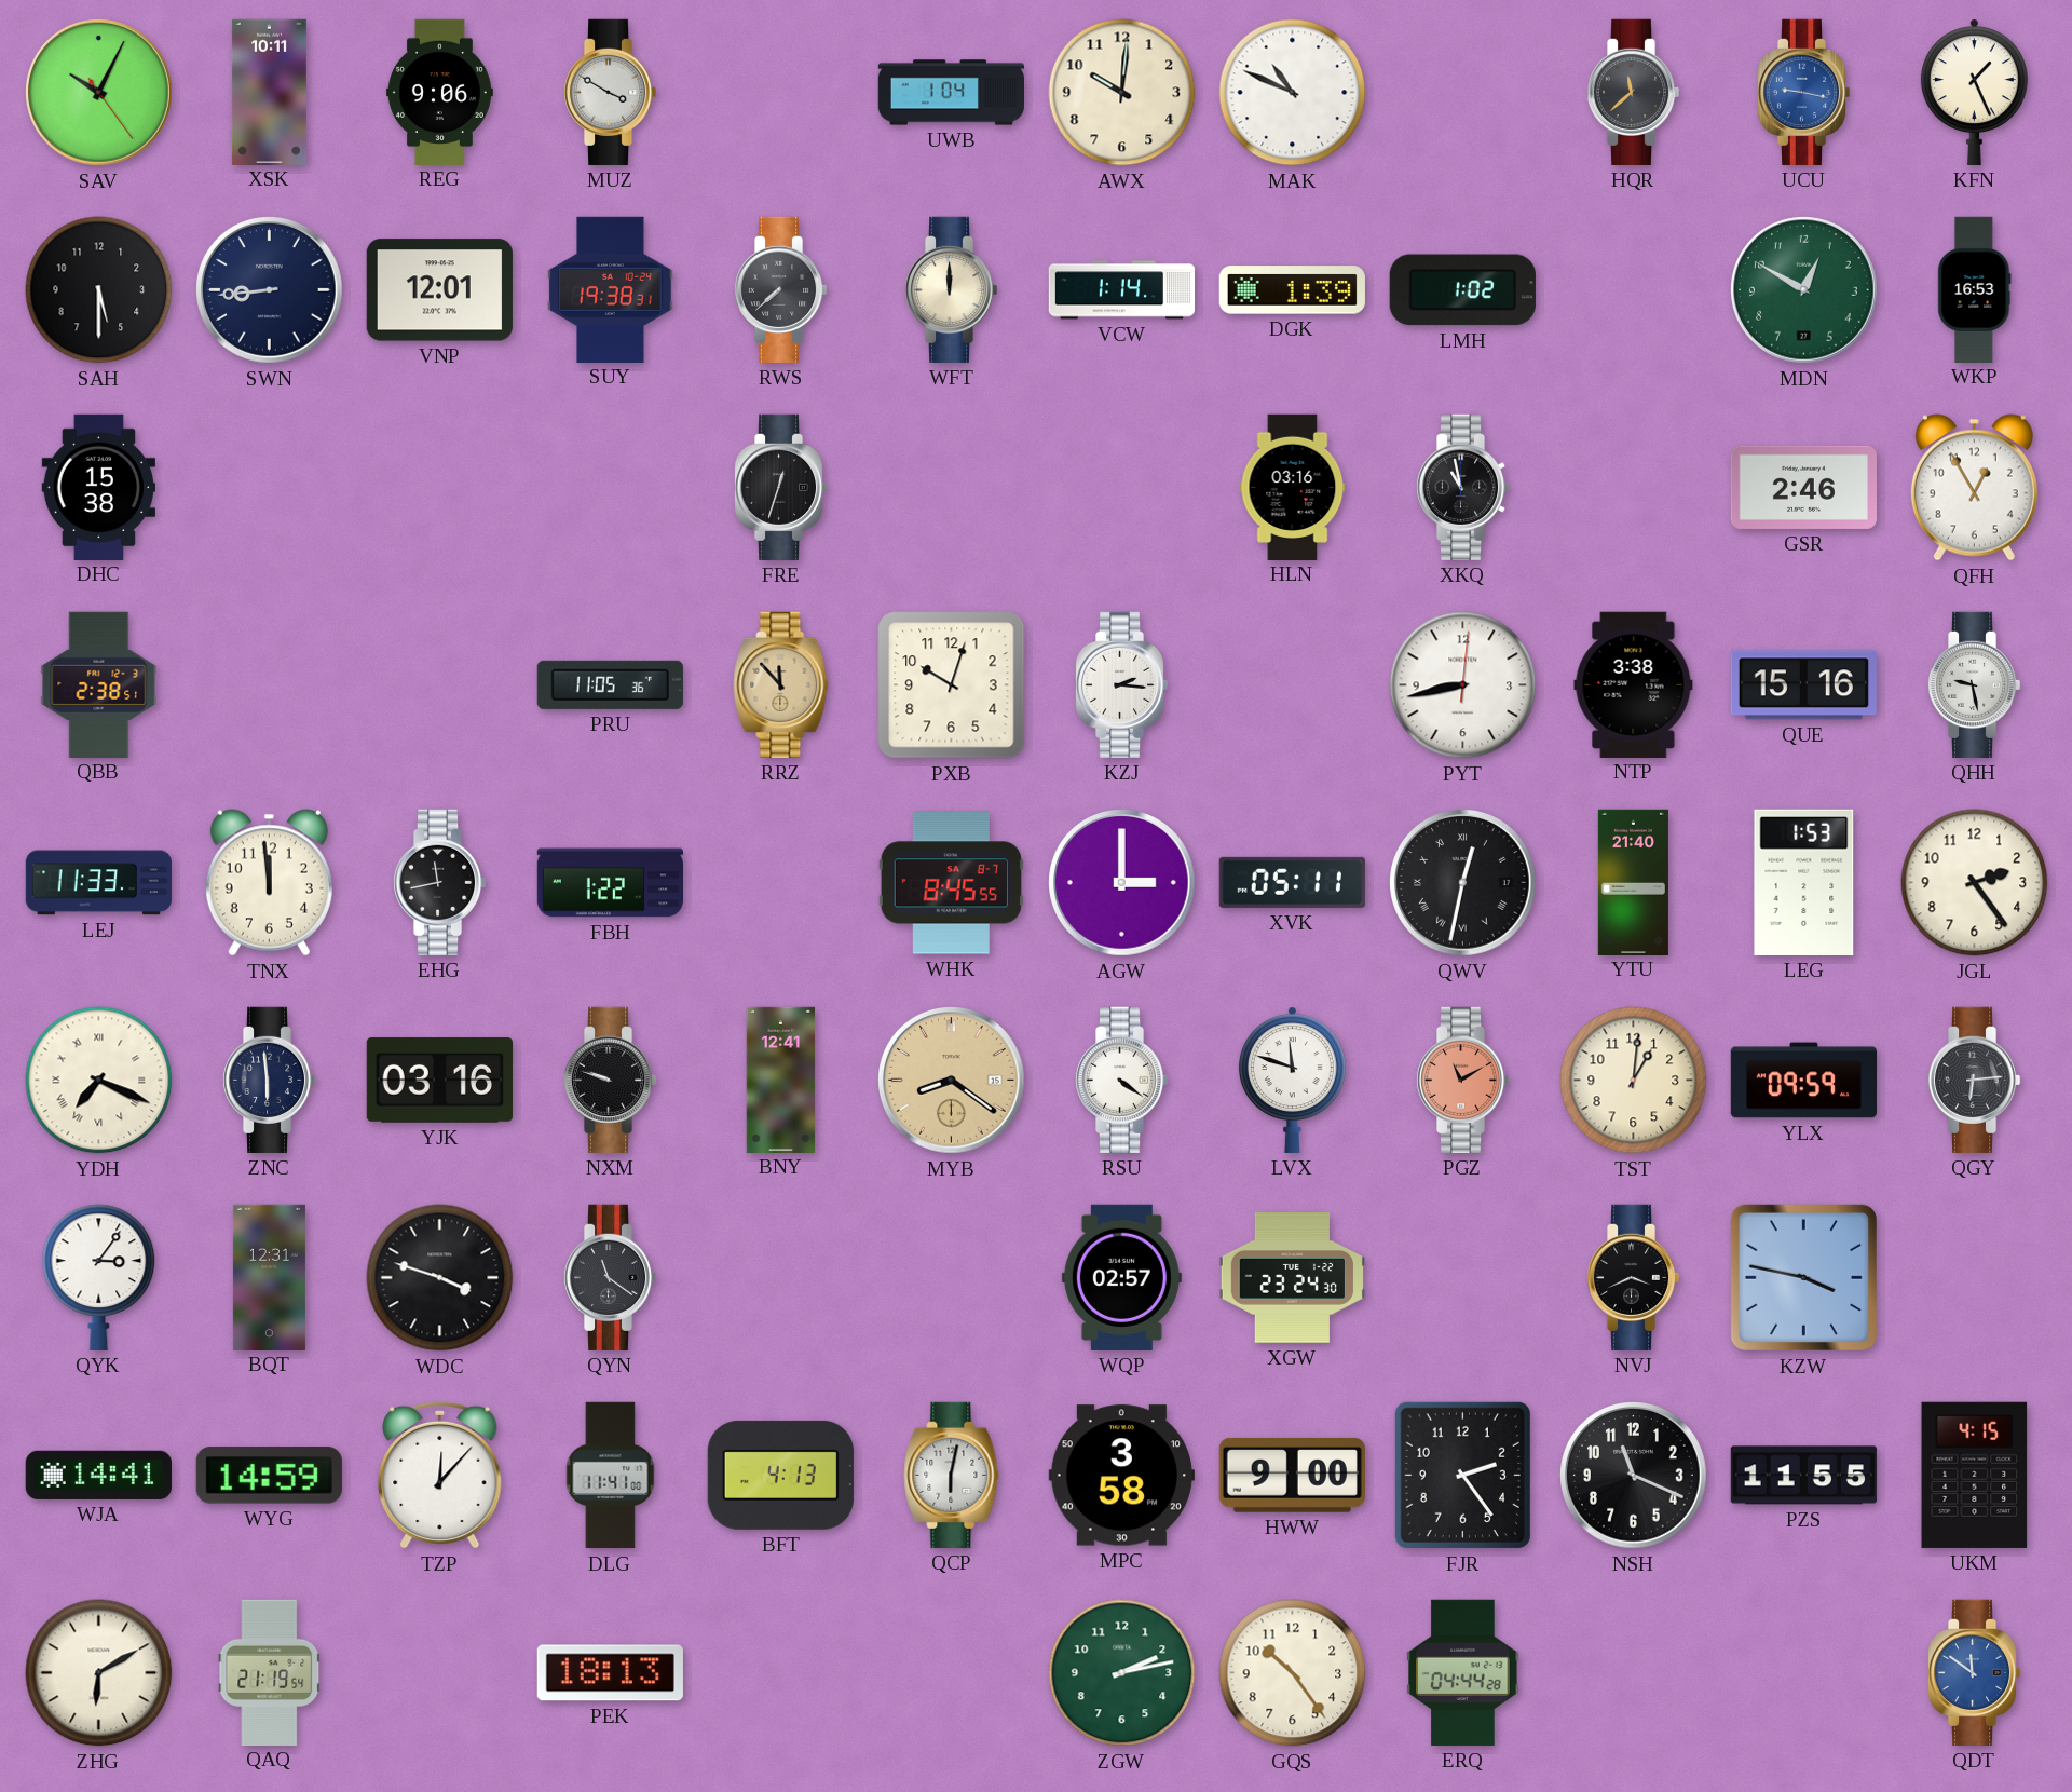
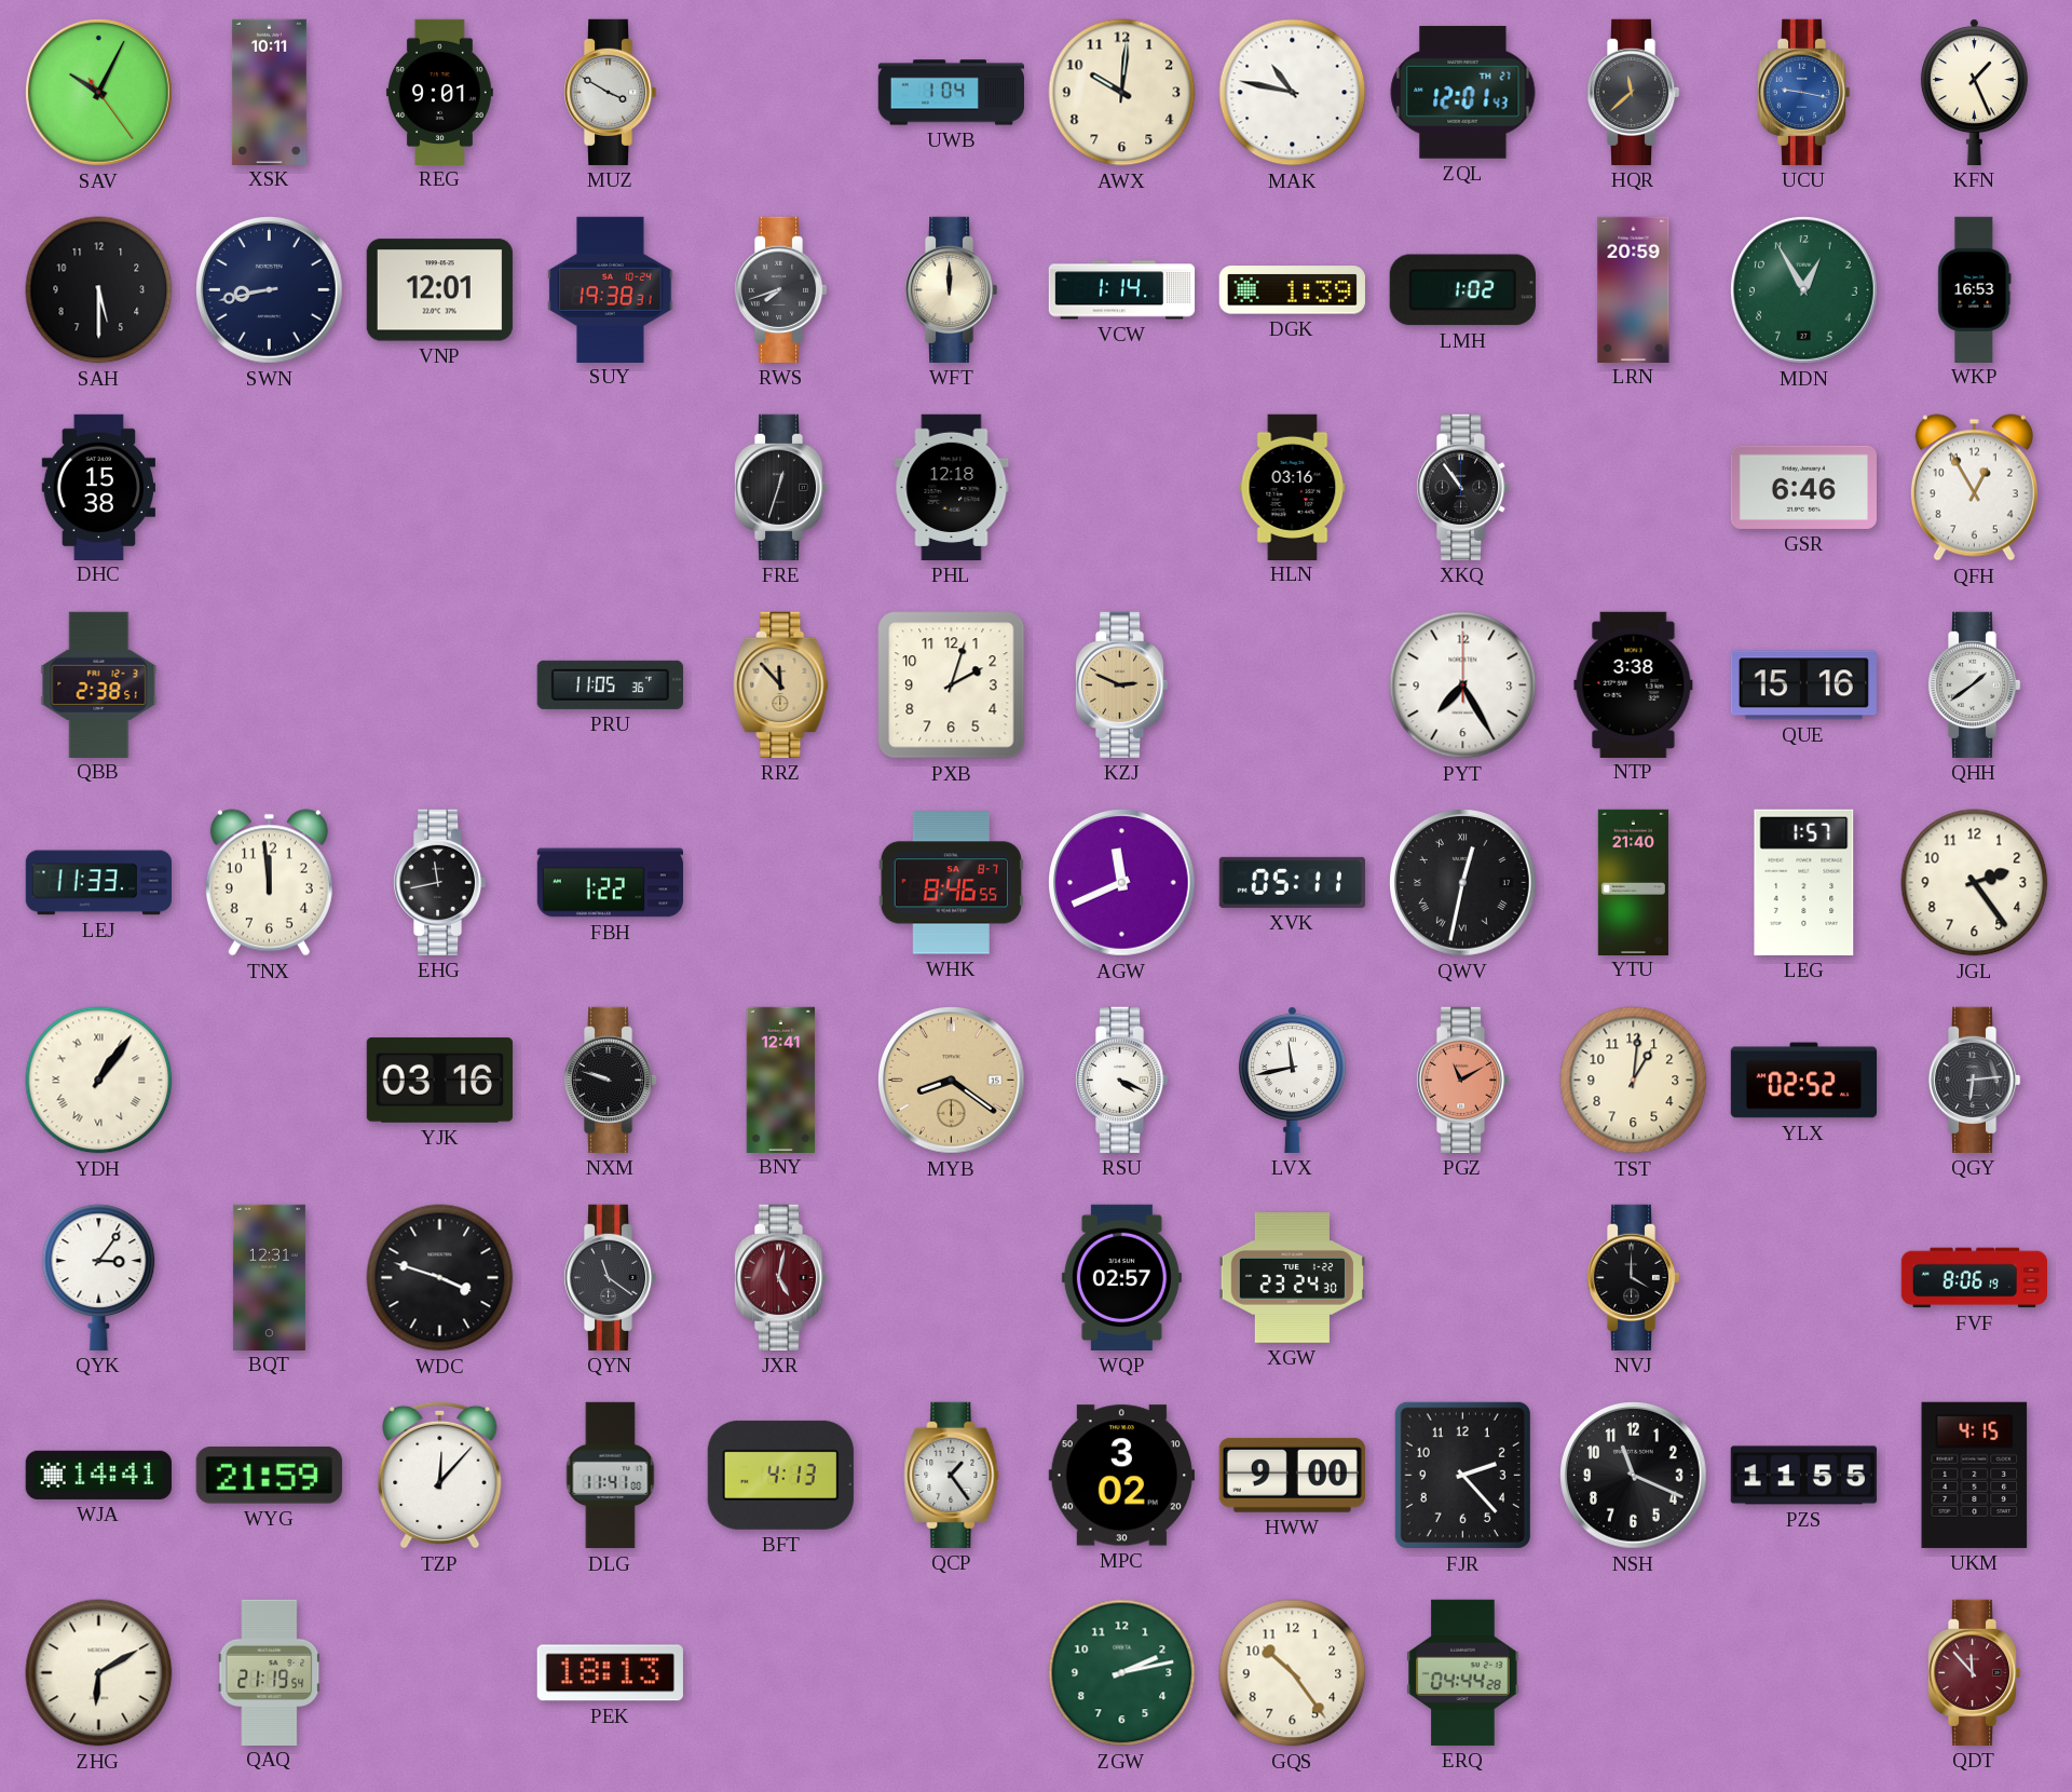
REG: 9:06 -> 9:01
MAK: 10:49 -> 10:47
ZQL: none -> 12:01
SWN: 8:44 -> 8:43
RWS: 7:38 -> 7:42
LRN: none -> 20:59
MDN: 12:50 -> 12:55
PHL: none -> 12:18
XKQ: 10:58 -> 10:54
GSR: 2:46 -> 6:46
PXB: 10:03 -> 2:03
KZJ: 2:16 -> 2:49
KZJ dial: white -> champagne
PYT: 8:43 -> 7:25
QHH: 9:28 -> 1:39
WHK: 8:45 -> 8:46
AGW: 3:00 -> 11:41
LEG: 1:53 -> 1:57
YDH: 7:19 -> 1:06
ZNC: 5:59 -> none
RSU: 4:21 -> 4:19
LVX: 11:48 -> 11:43
YLX: 09:59 -> 02:52
JXR: none -> 5:02
NVJ: 3:41 -> 4:00
KZW: 3:47 -> none
FVF: none -> 8:06
WYG: 14:59 -> 21:59
QCP: 6:02 -> 1:24
MPC: 3:58 -> 3:02
FJR: 2:24 -> 2:23
QDT: 11:51 -> 11:53
QDT dial: blue -> burgundy
